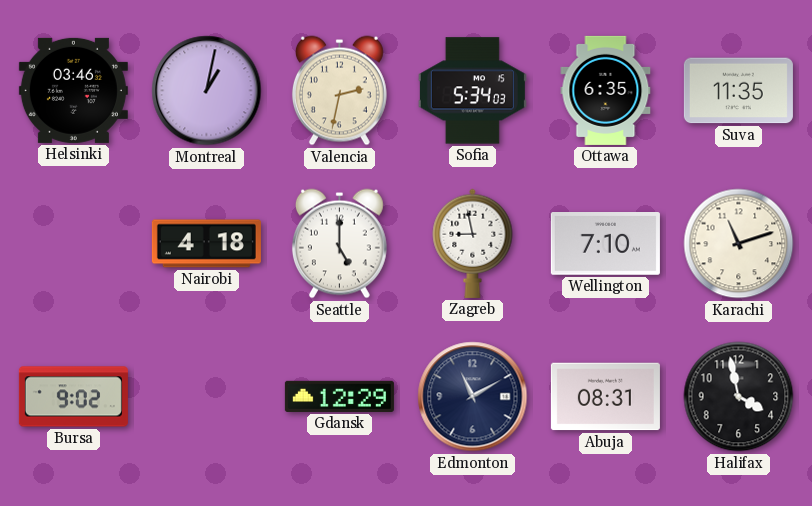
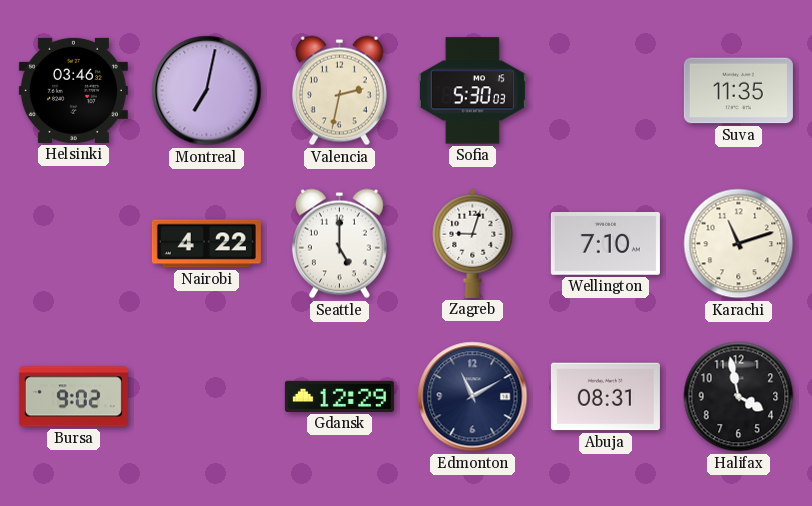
Montreal: 1:02 -> 7:02
Sofia: 5:34 -> 5:30
Ottawa: 6:35 -> none
Nairobi: 4:18 -> 4:22
Zagreb: 8:58 -> 9:03
